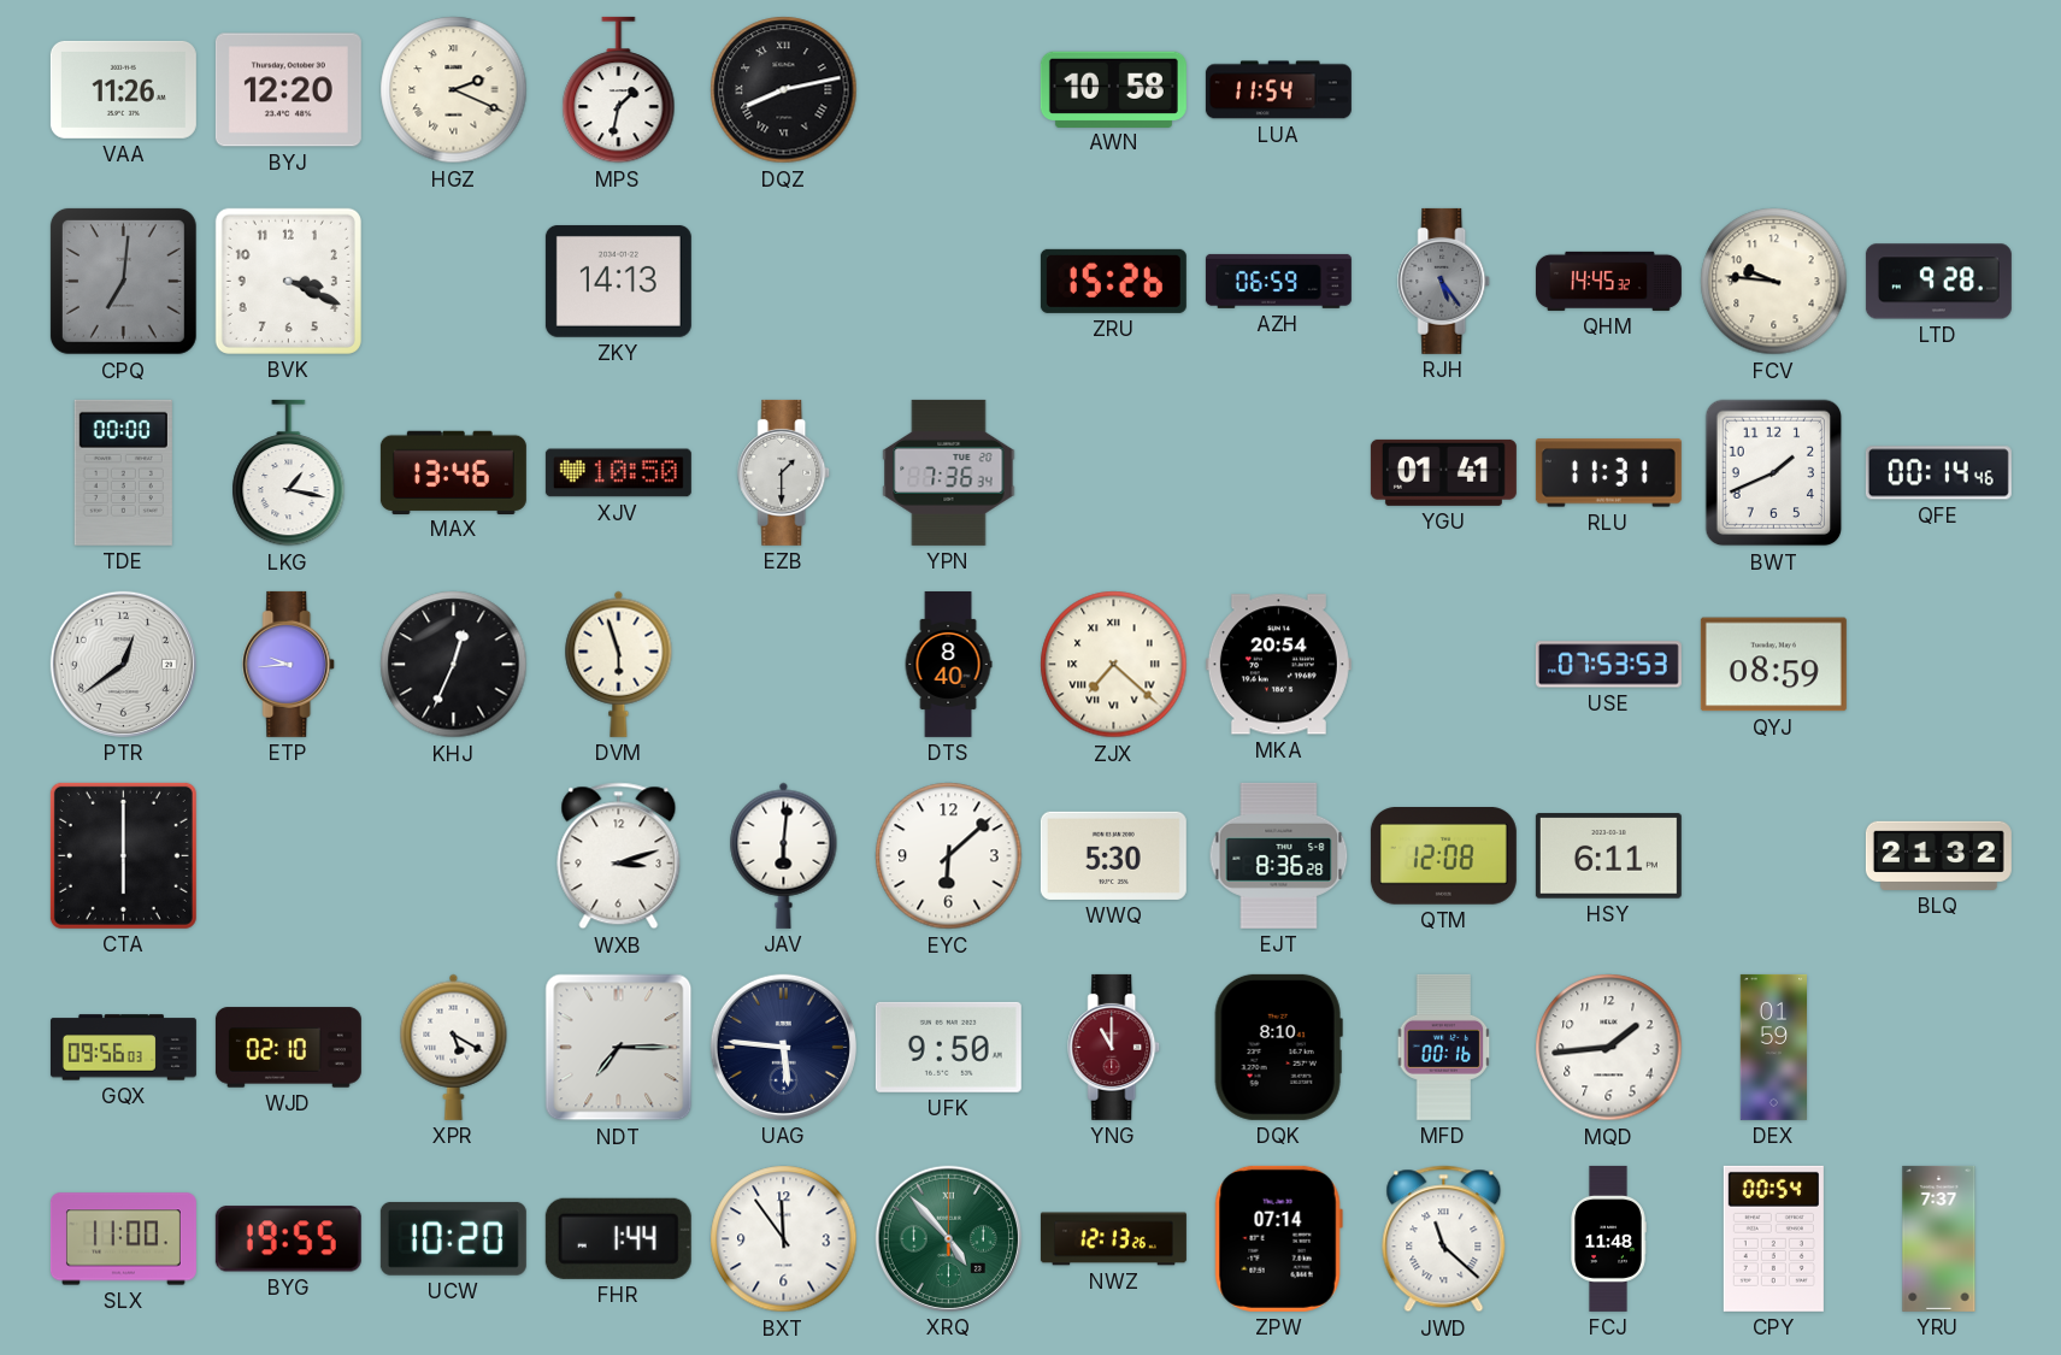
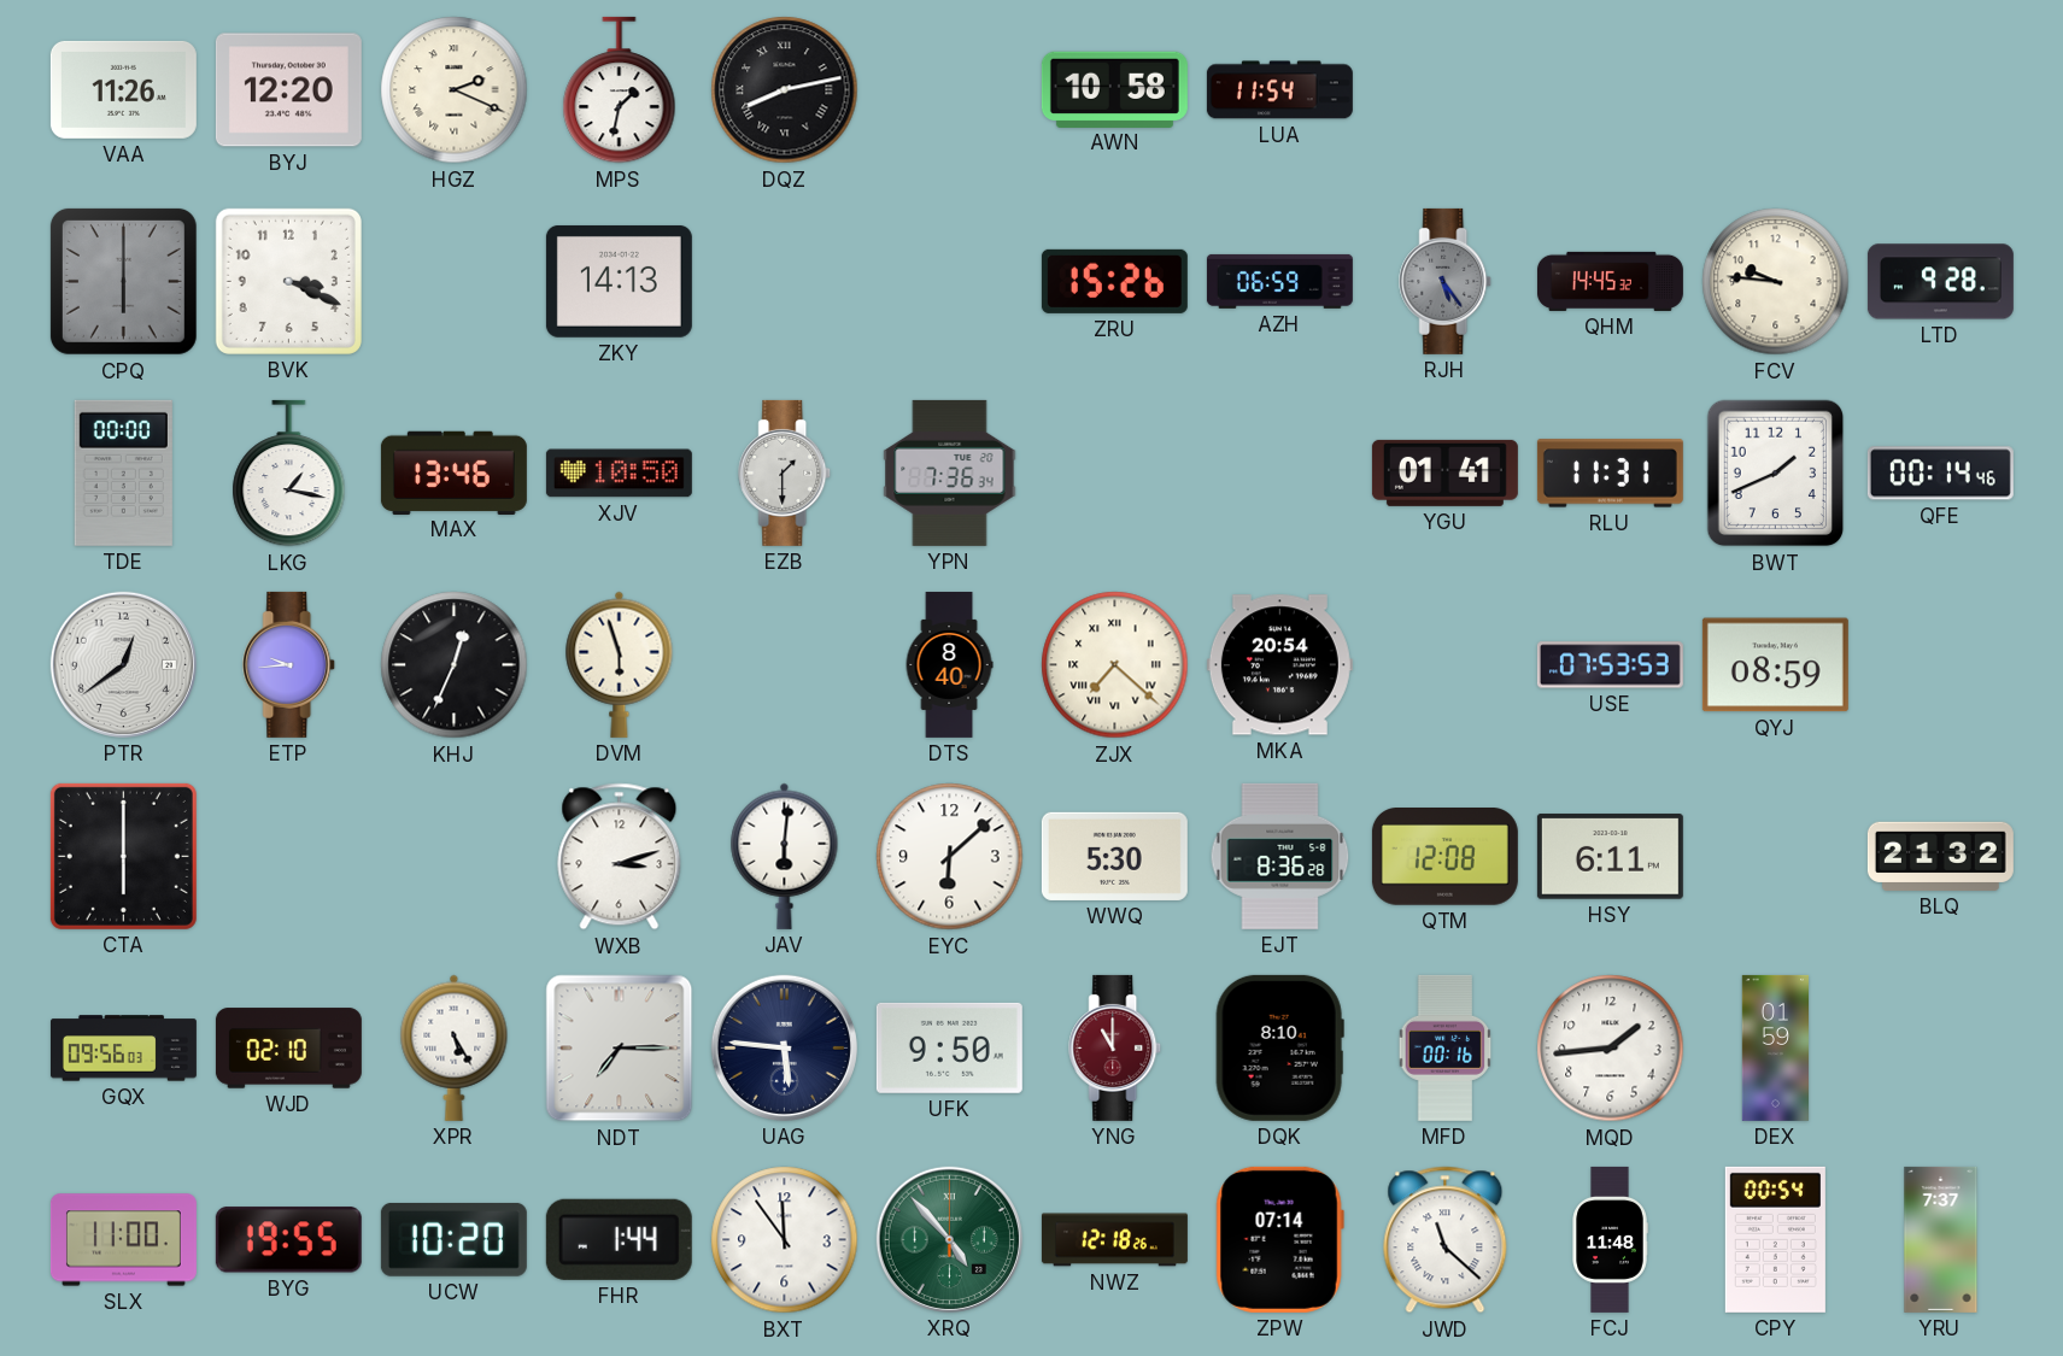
CPQ: 7:01 -> 6:00
XPR: 5:20 -> 5:25
NWZ: 12:13 -> 12:18
